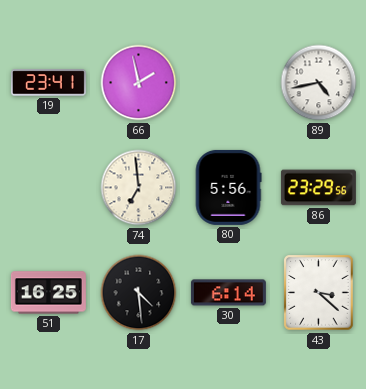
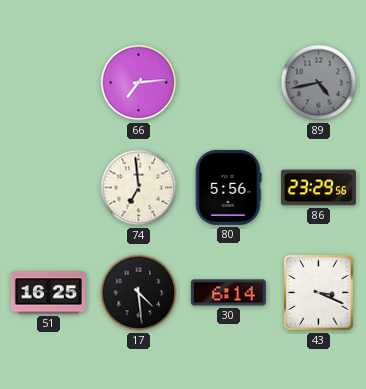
19: 23:41 -> none
66: 1:58 -> 7:14
89 dial: white -> grey
43: 3:22 -> 3:19
